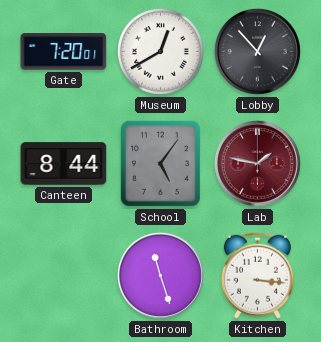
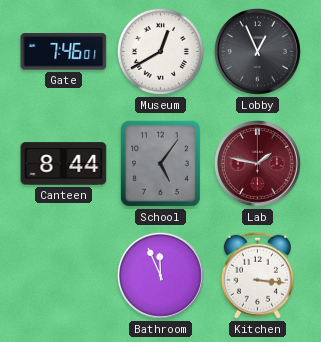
Gate: 7:20 -> 7:46
Lobby: 12:53 -> 12:56
Bathroom: 11:27 -> 11:56
